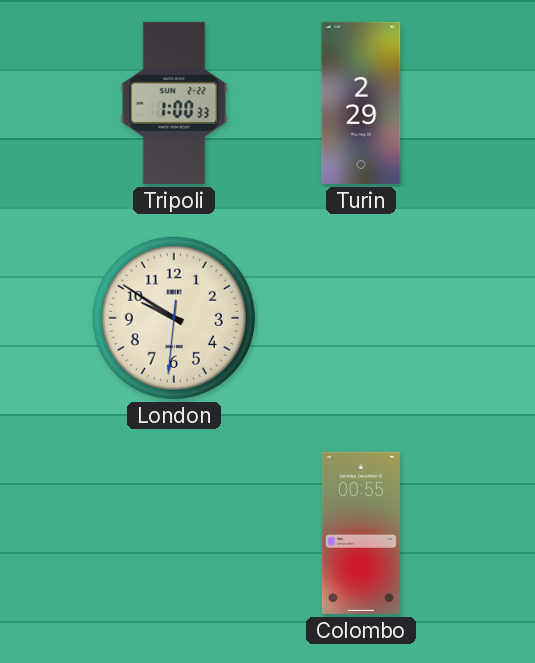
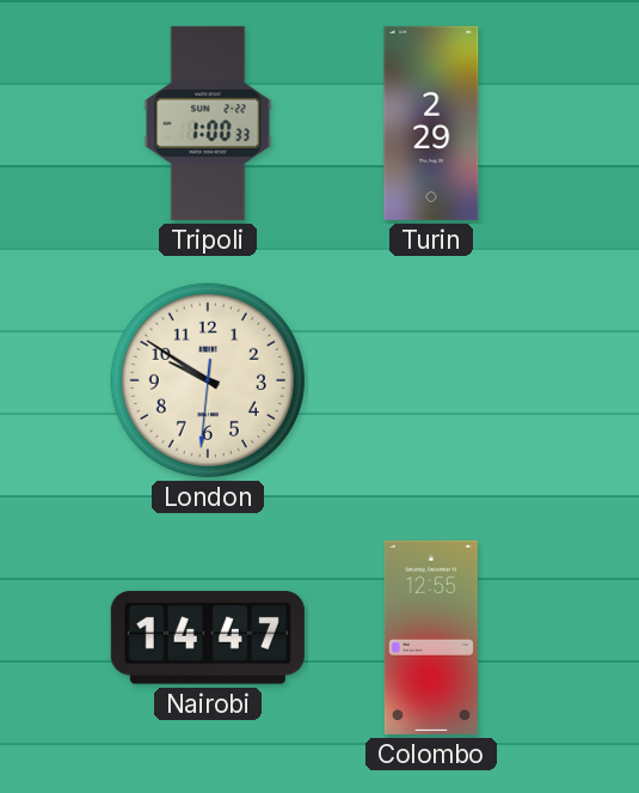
Nairobi: none -> 14:47
Colombo: 00:55 -> 12:55
